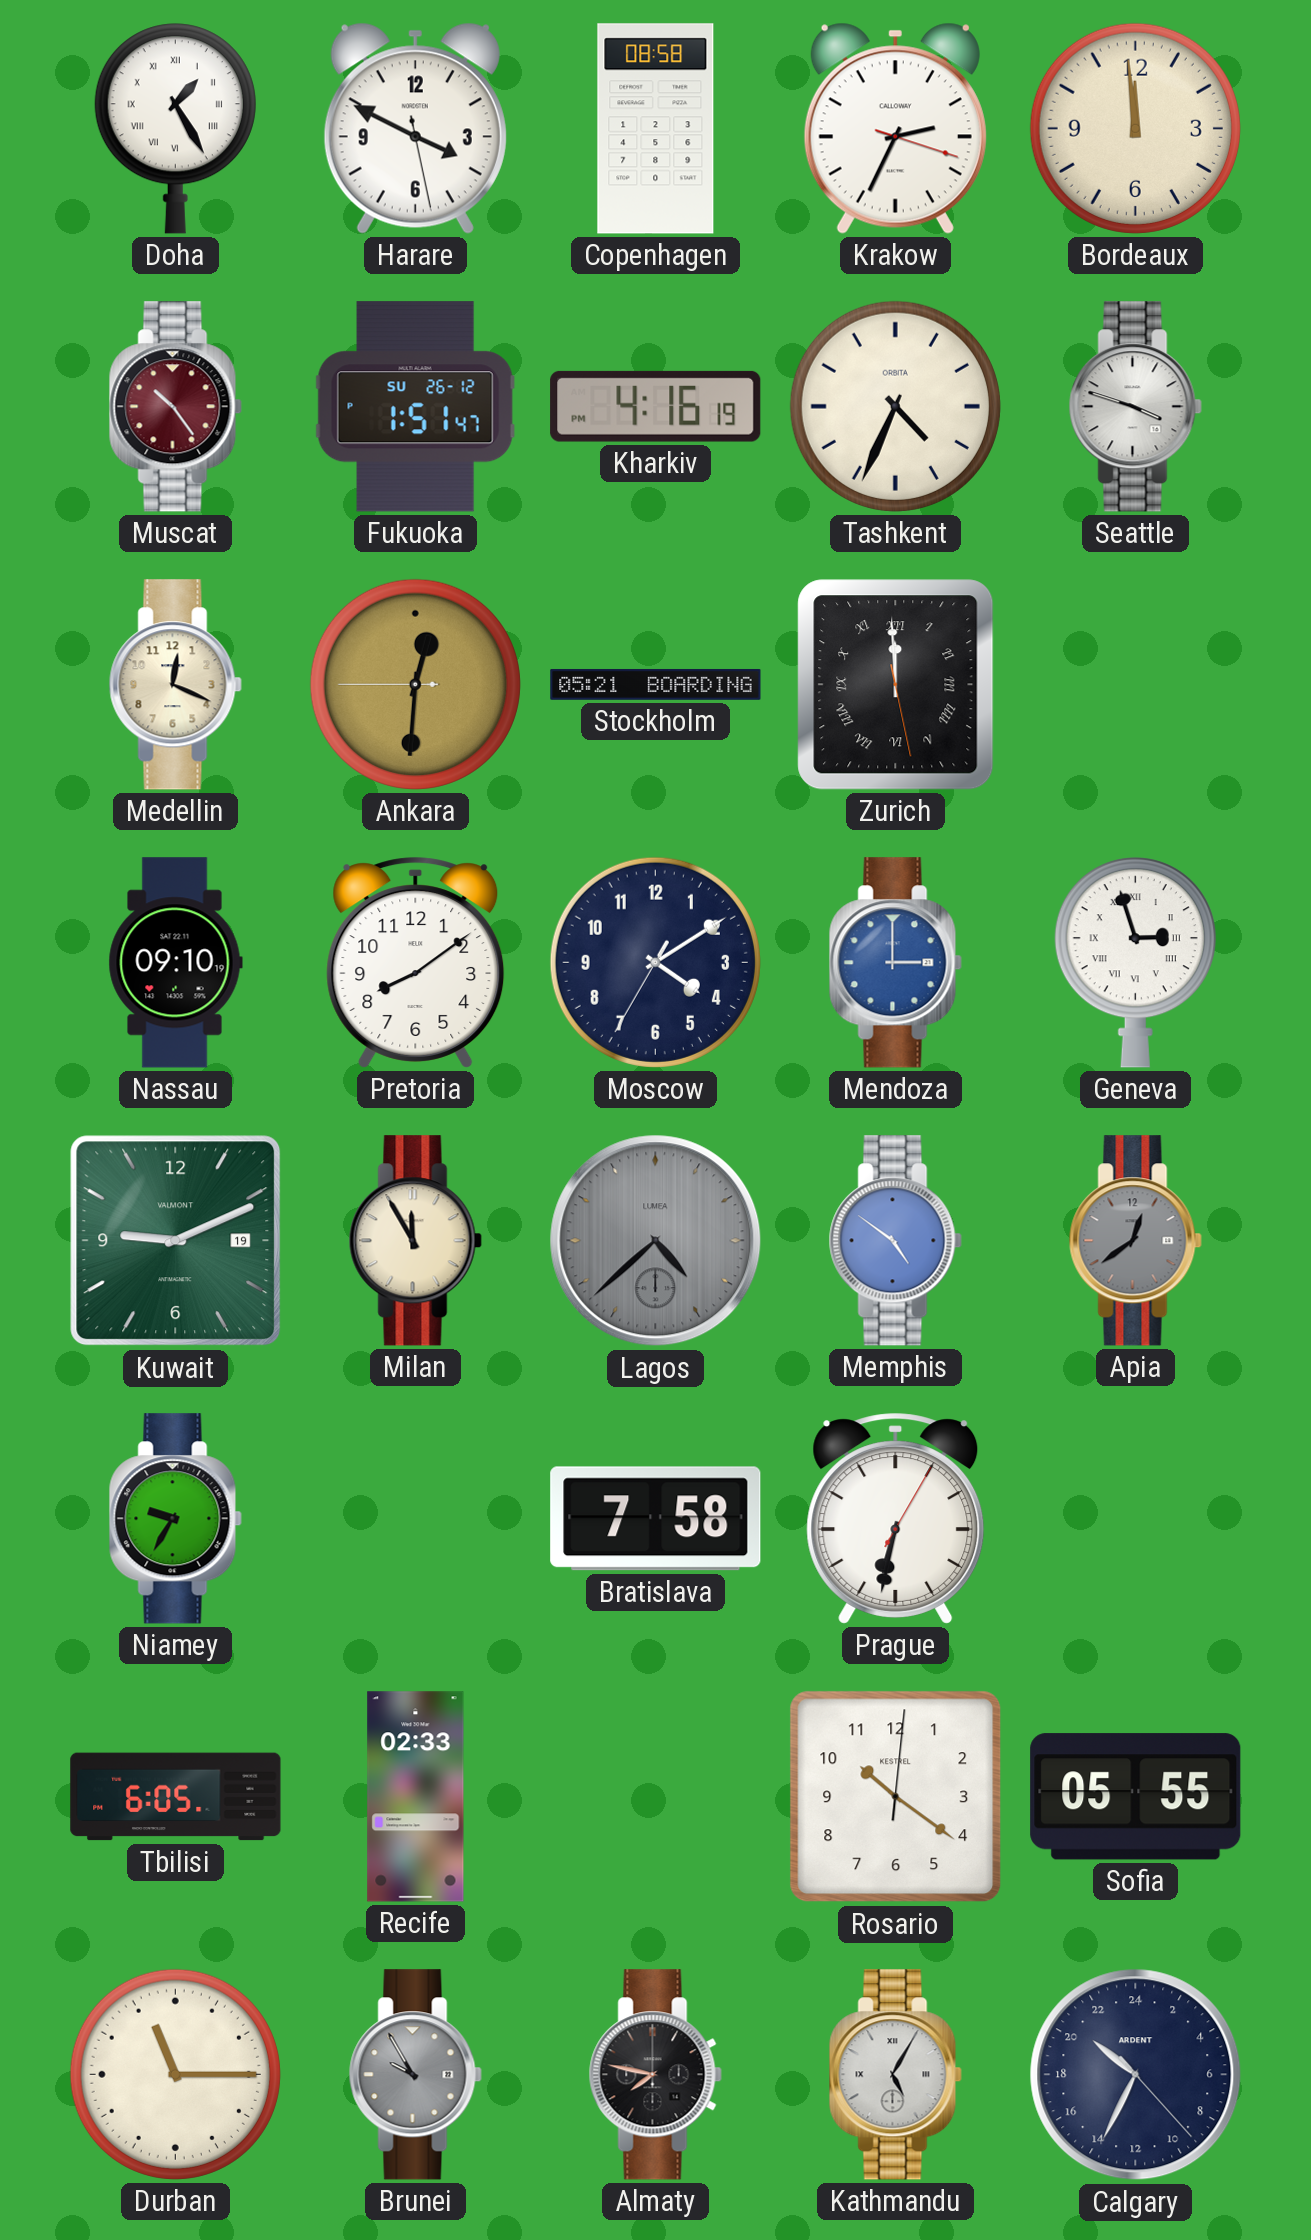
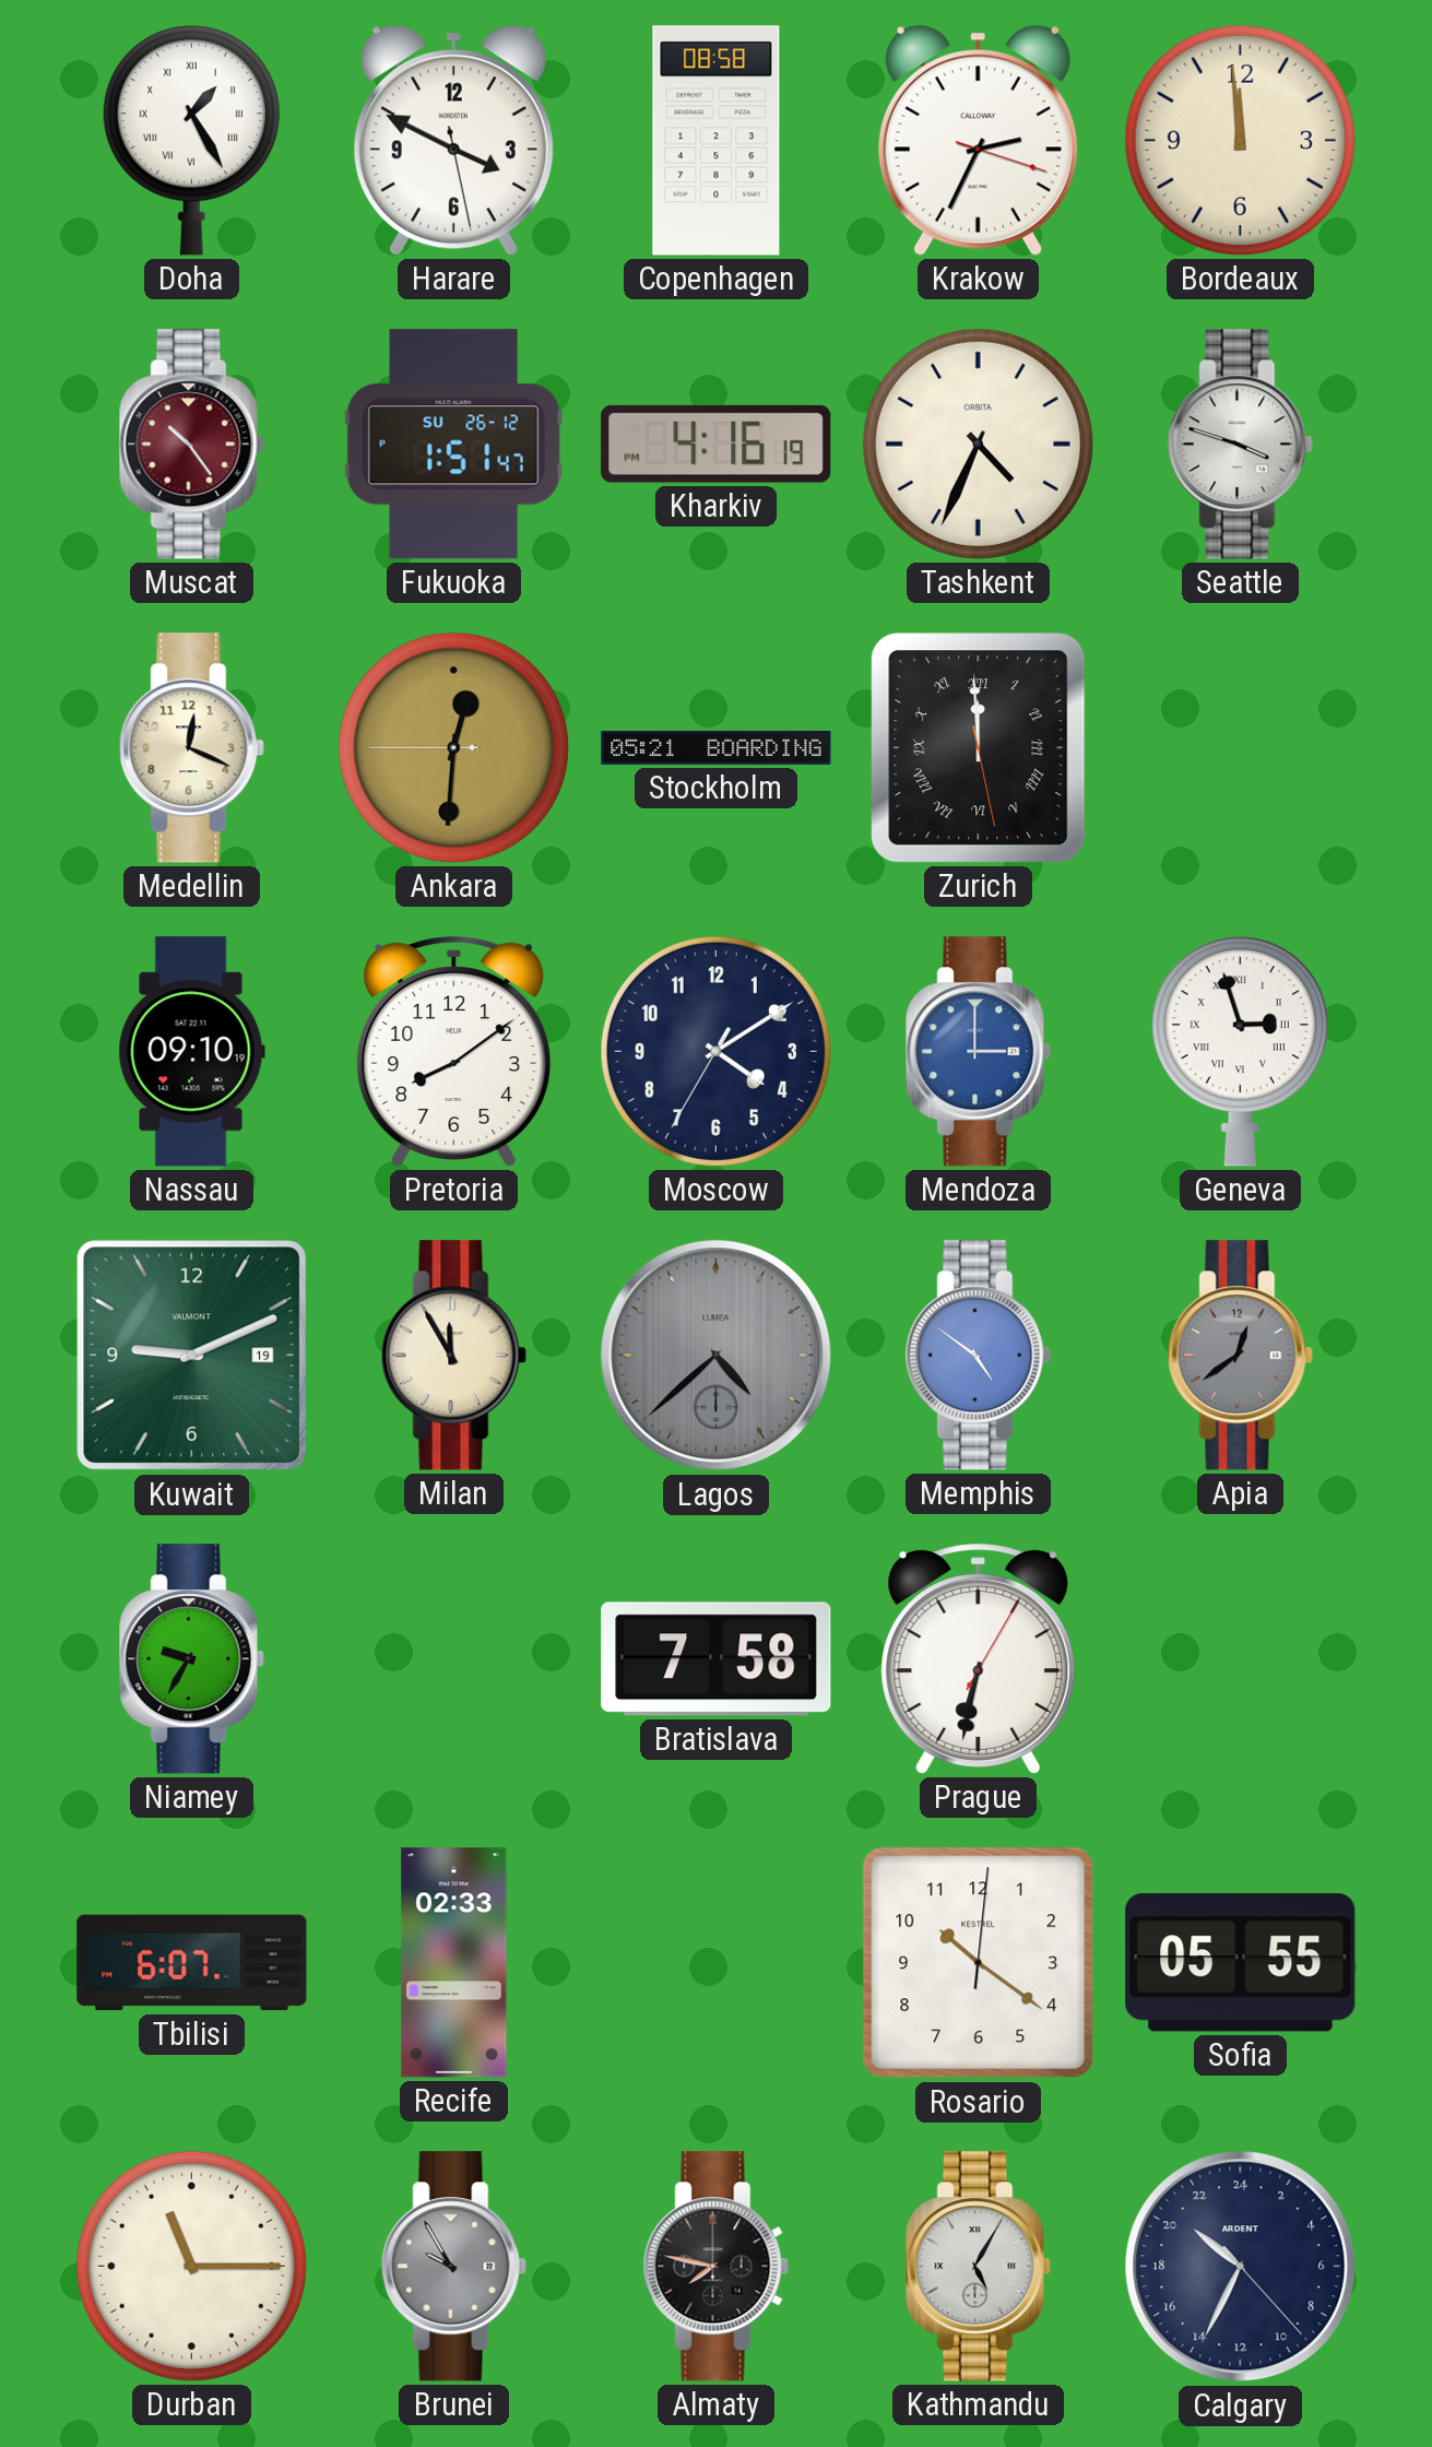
Tbilisi: 6:05 -> 6:07
